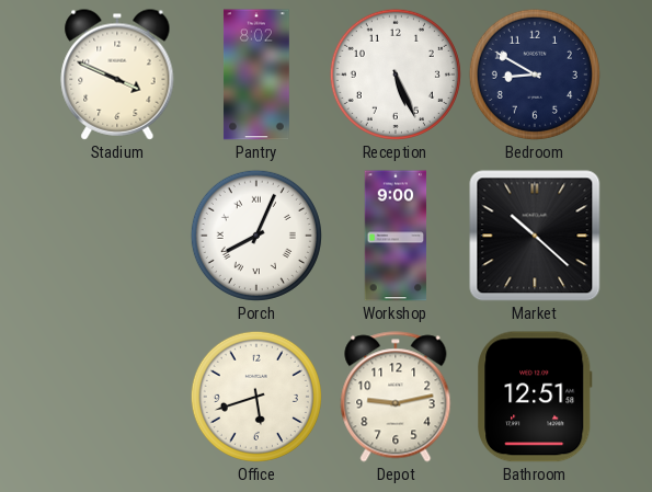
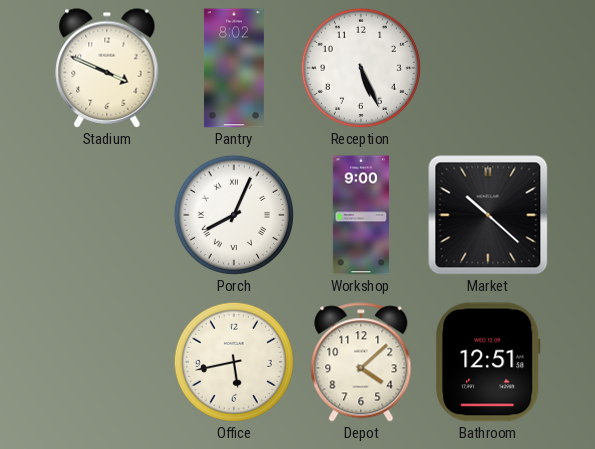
Bedroom: 8:50 -> none
Office: 5:42 -> 5:43
Depot: 9:13 -> 4:08
